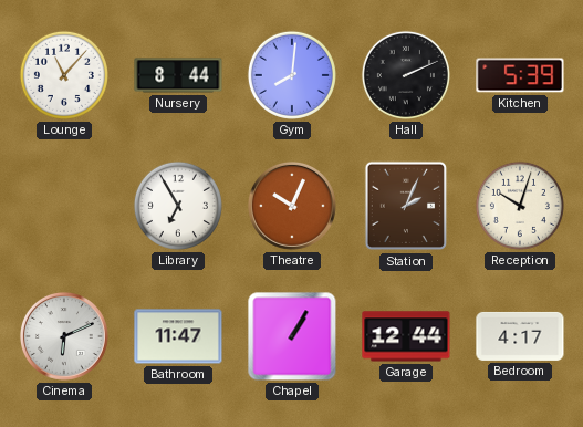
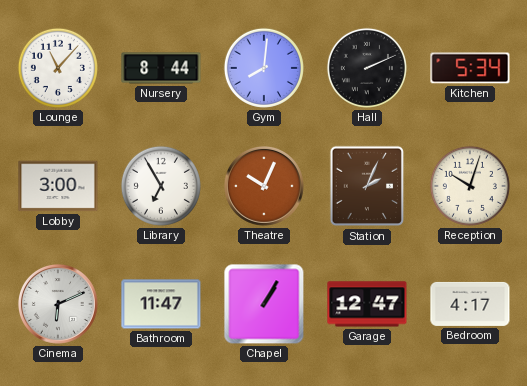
Kitchen: 5:39 -> 5:34
Lobby: none -> 3:00
Garage: 12:44 -> 12:47
